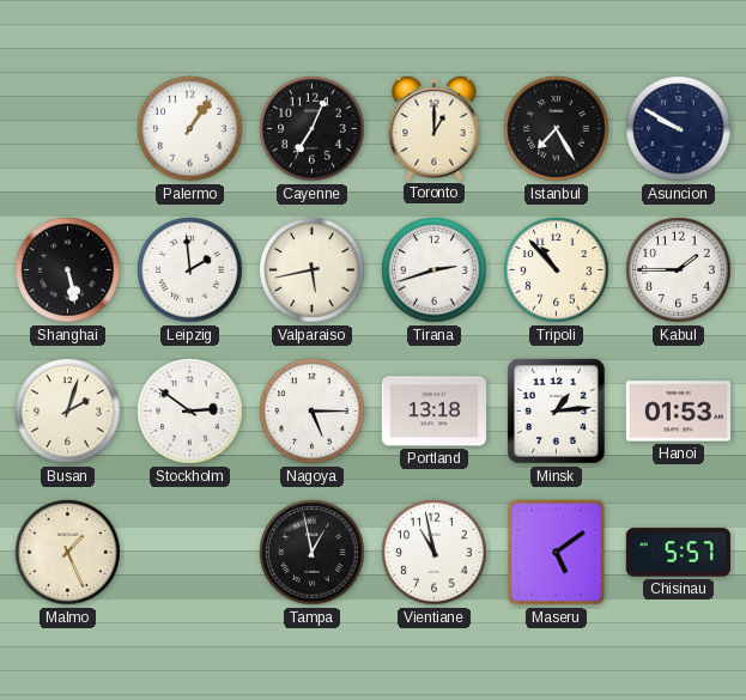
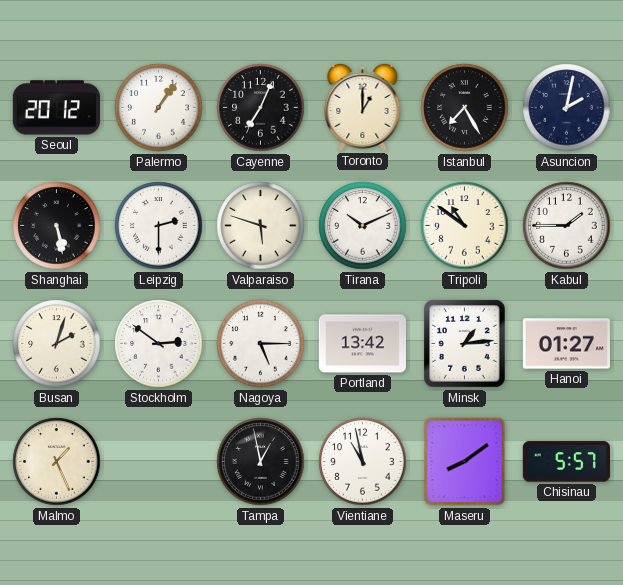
Seoul: none -> 20:12
Asuncion: 9:50 -> 2:02
Leipzig: 1:59 -> 2:30
Valparaiso: 5:43 -> 5:48
Tirana: 2:42 -> 10:11
Tripoli: 10:53 -> 10:51
Portland: 13:18 -> 13:42
Hanoi: 01:53 -> 01:27
Maseru: 5:09 -> 8:09
